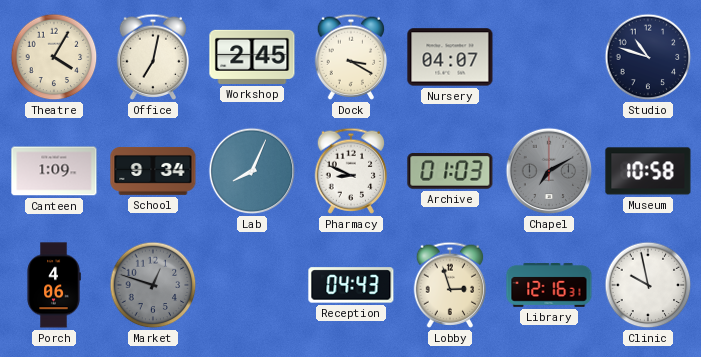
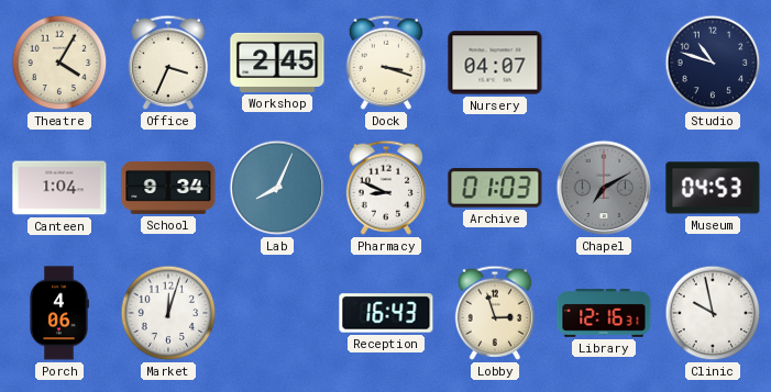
Office: 7:02 -> 3:34
Dock: 3:20 -> 3:18
Canteen: 1:09 -> 1:04
Museum: 10:58 -> 04:53
Market: 12:48 -> 12:03
Market dial: grey -> white
Reception: 04:43 -> 16:43
